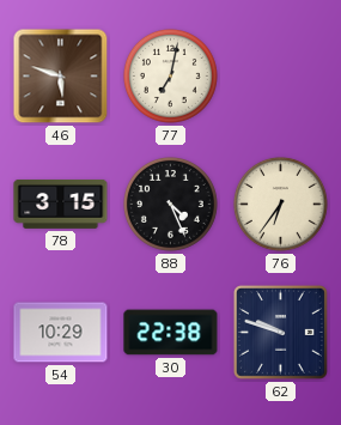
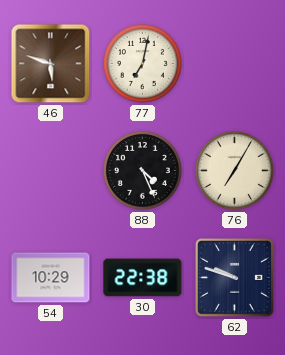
78: 3:15 -> none
76: 6:36 -> 7:05
